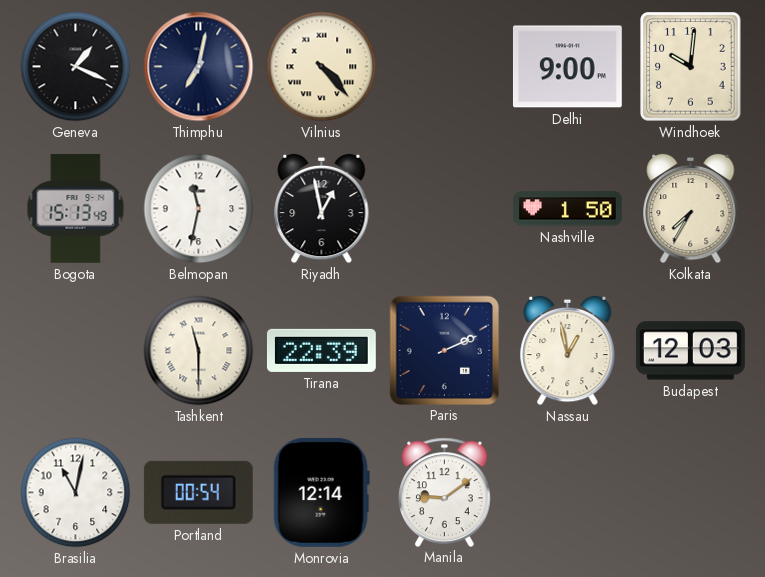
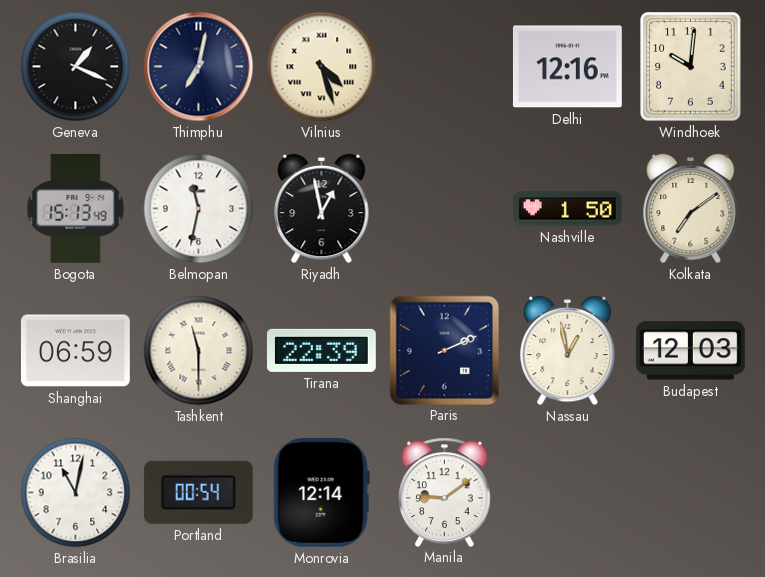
Vilnius: 4:23 -> 4:27
Delhi: 9:00 -> 12:16
Kolkata: 7:35 -> 7:09
Shanghai: none -> 06:59
